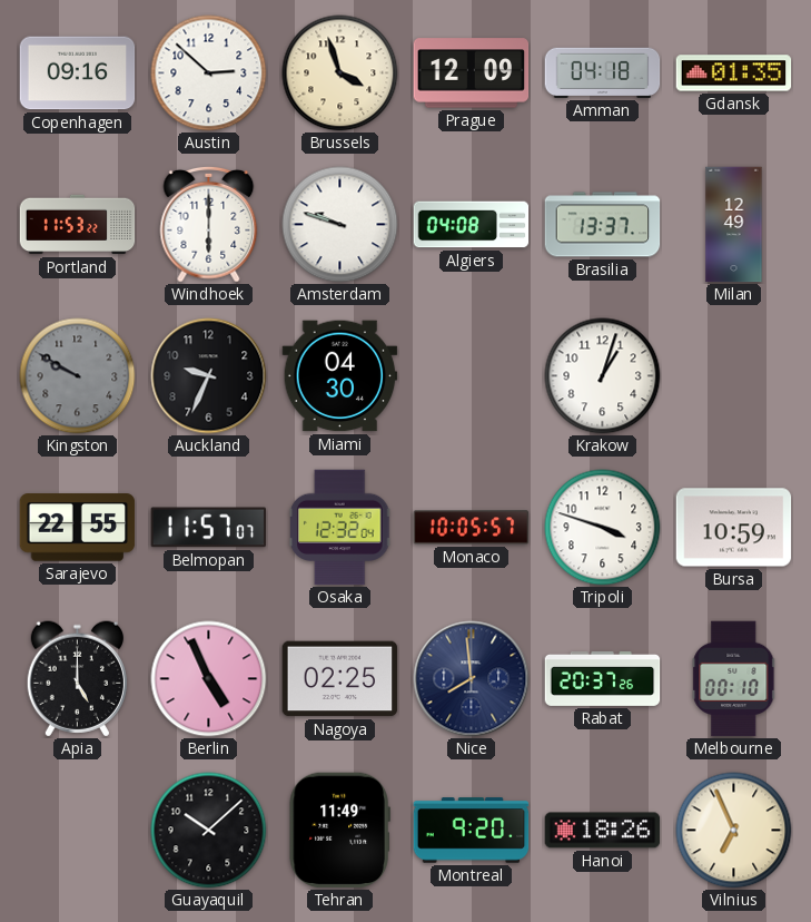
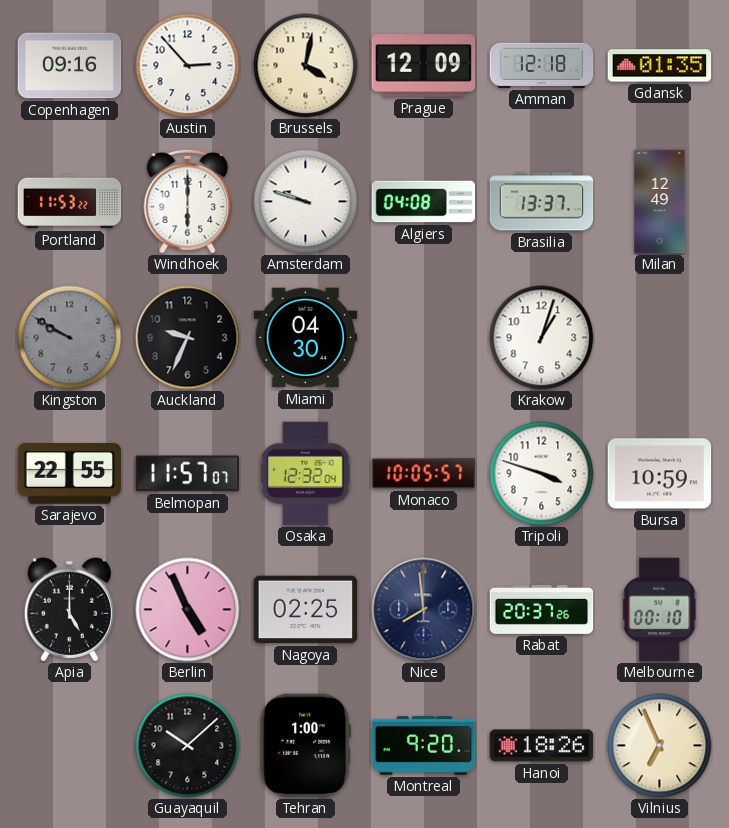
Austin: 2:52 -> 2:53
Brussels: 3:57 -> 4:02
Amman: 04:18 -> 12:18
Tehran: 11:49 -> 1:00
